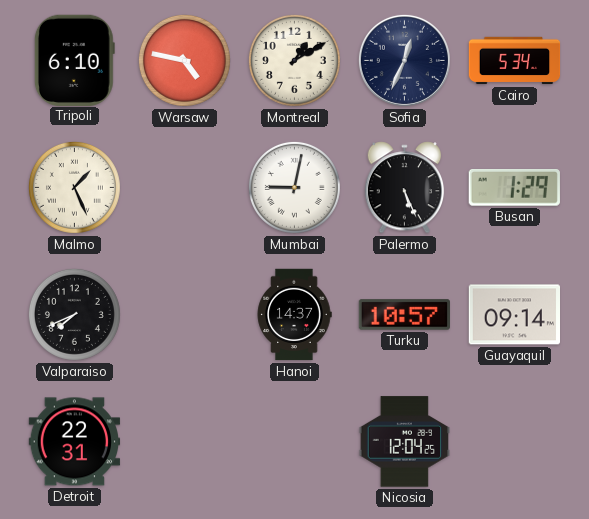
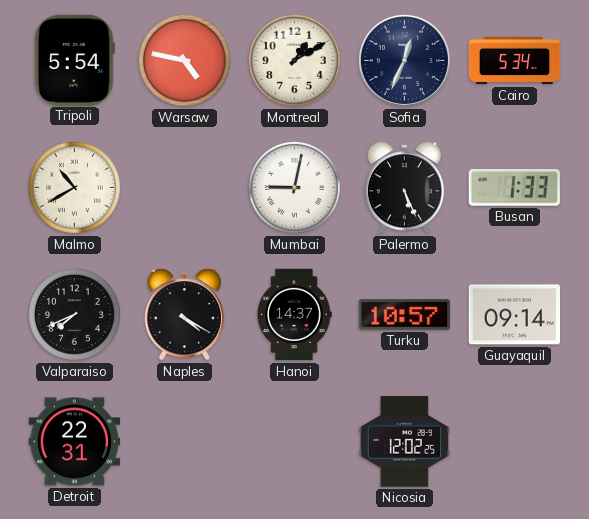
Tripoli: 6:10 -> 5:54
Malmo: 1:26 -> 10:40
Busan: 1:29 -> 1:33
Naples: none -> 4:20
Nicosia: 12:04 -> 12:02
